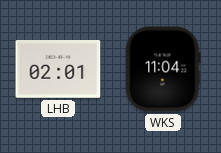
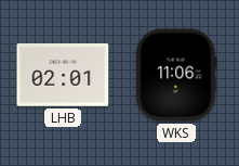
WKS: 11:04 -> 11:06
